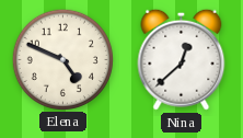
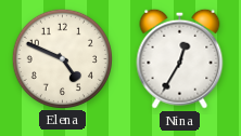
Nina: 12:38 -> 12:35
